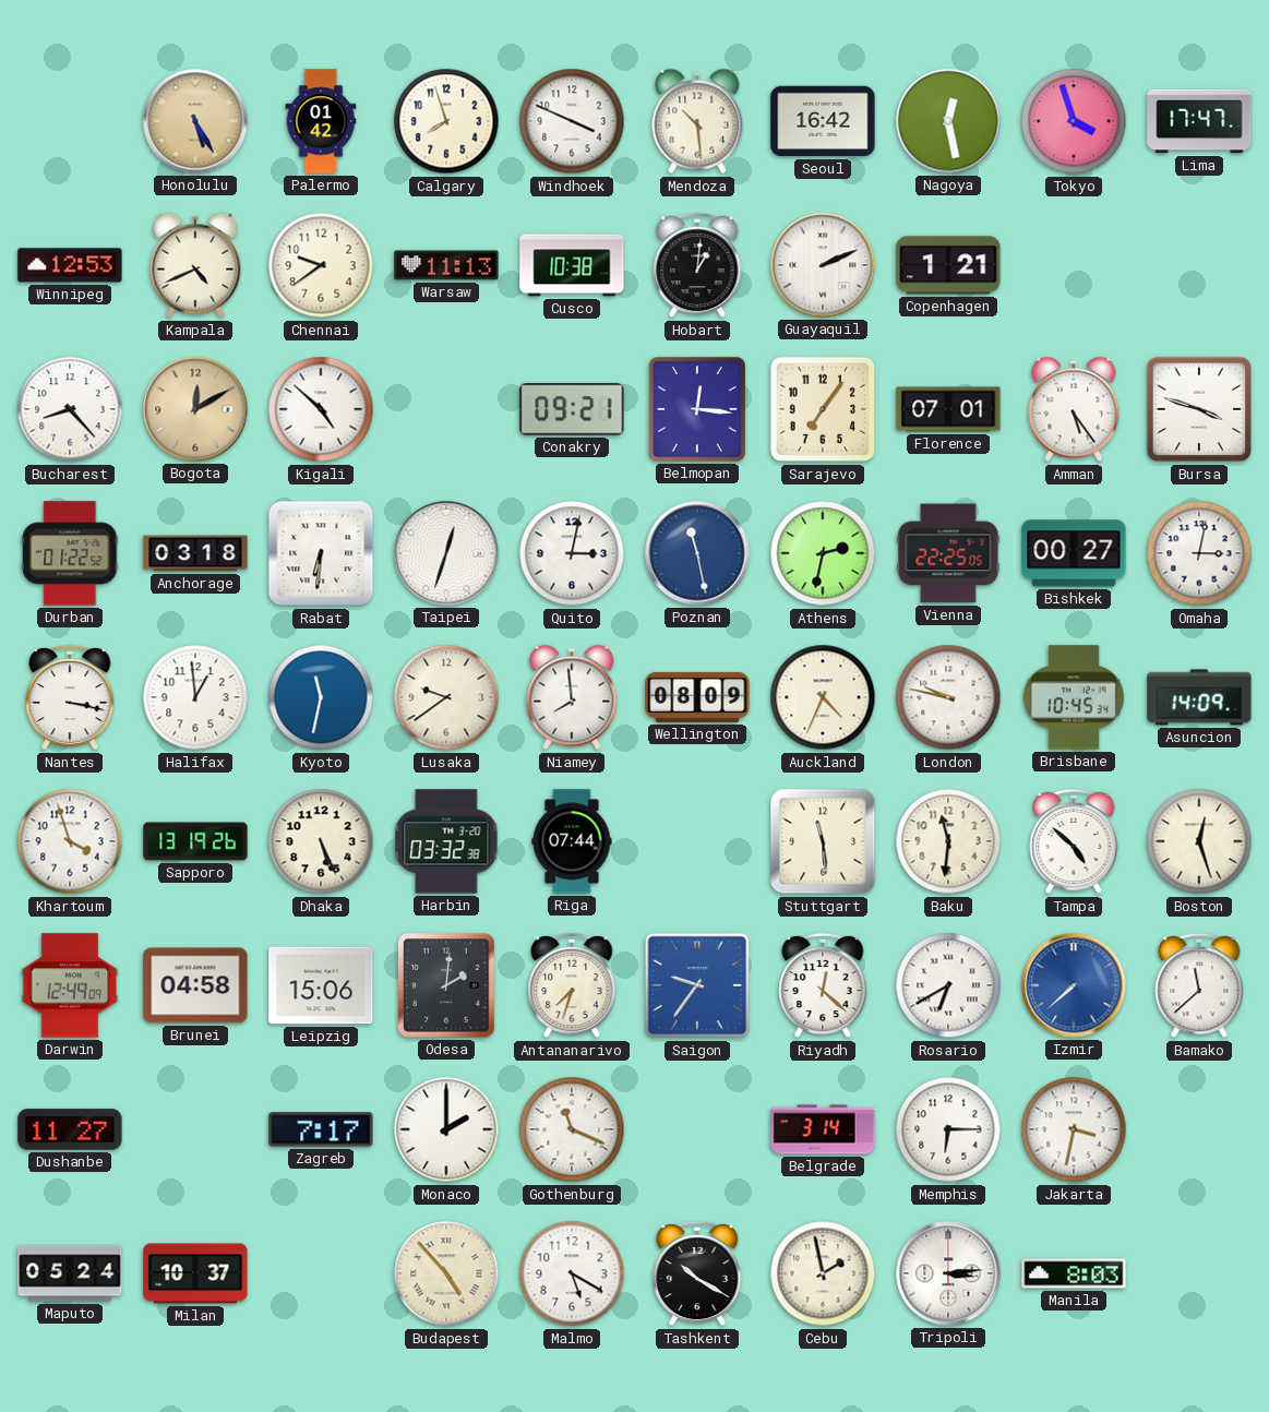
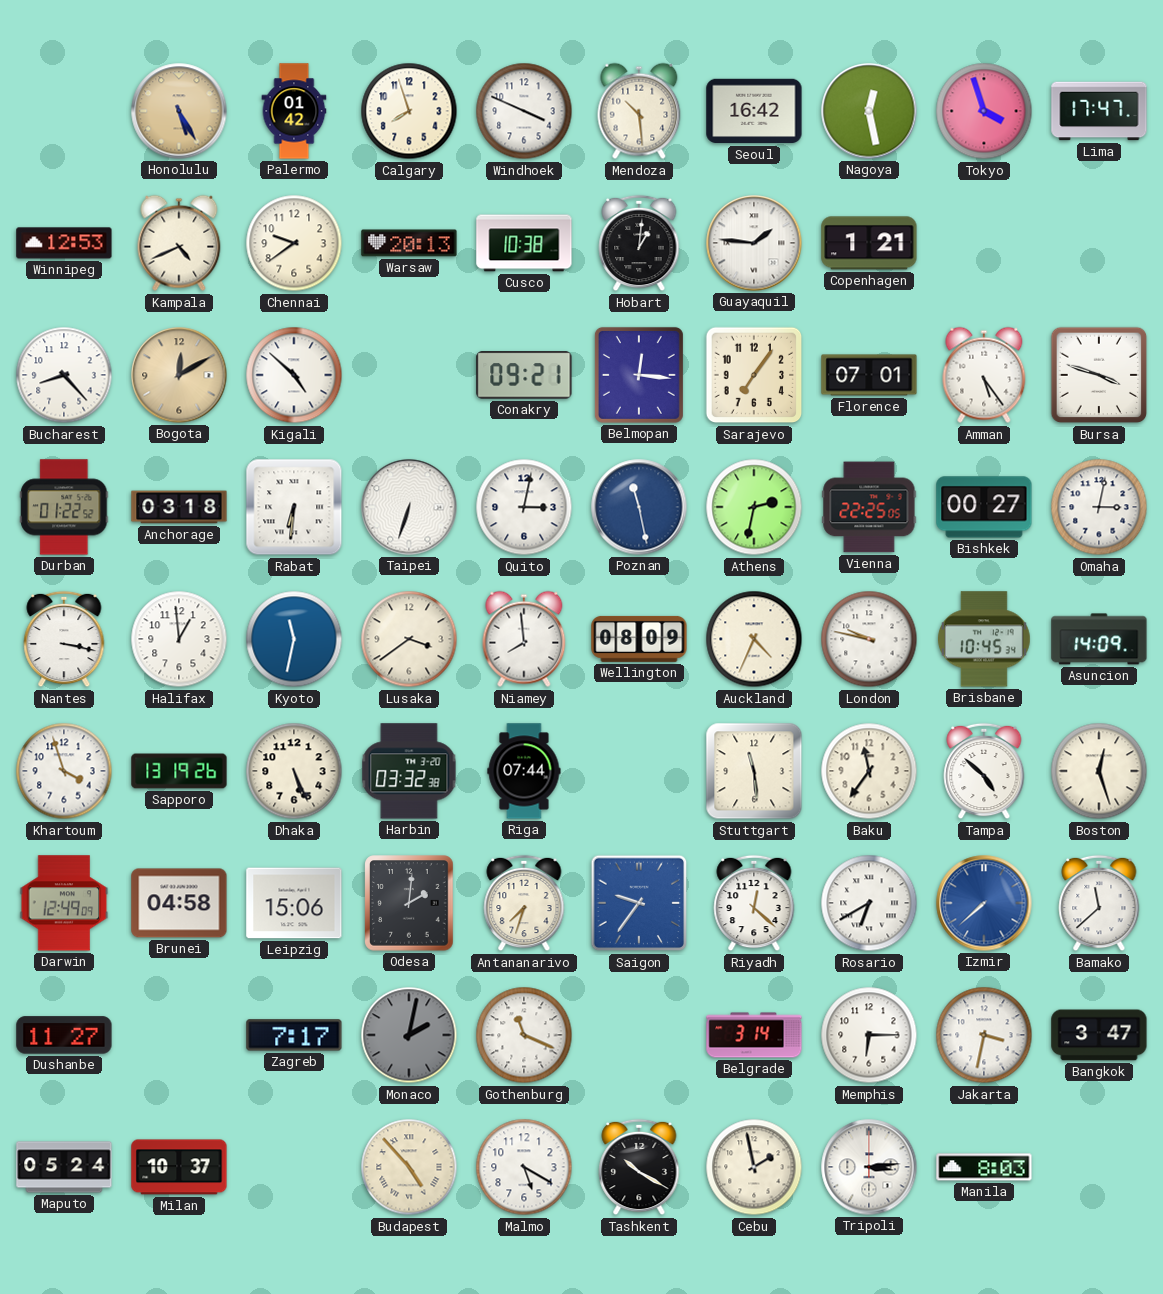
Warsaw: 11:13 -> 20:13
Guayaquil: 2:11 -> 1:46
Taipei: 12:33 -> 6:33
Lusaka: 9:39 -> 3:39
Baku: 11:31 -> 11:36
Monaco: 2:00 -> 2:02
Monaco dial: white -> grey
Bangkok: none -> 3:47
